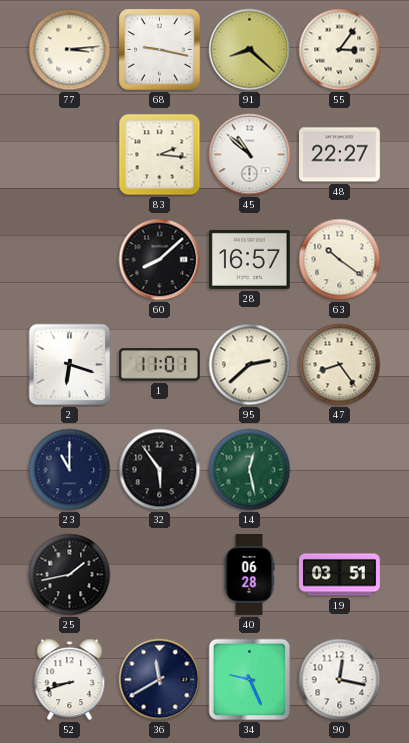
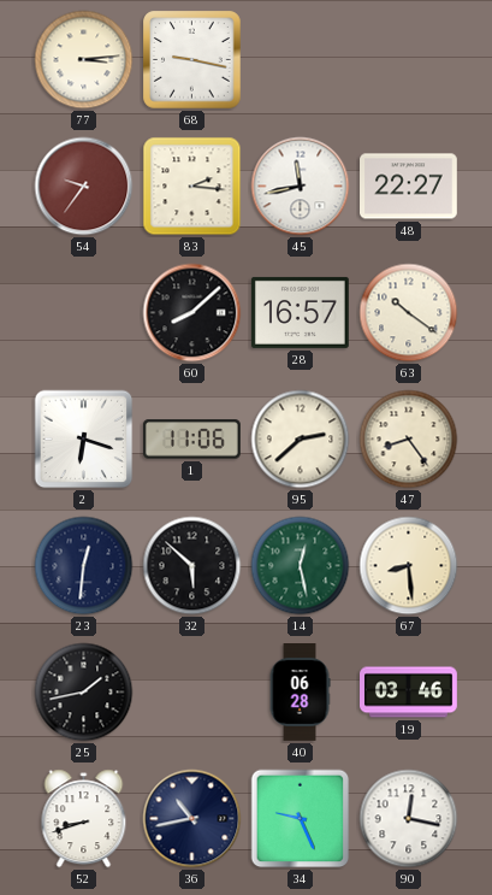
91: 8:22 -> none
55: 3:06 -> none
54: none -> 9:36
45: 10:52 -> 11:43
1: 11:01 -> 11:06
23: 11:00 -> 12:31
32: 5:54 -> 5:52
67: none -> 8:29
19: 03:51 -> 03:46
36: 11:40 -> 10:43
